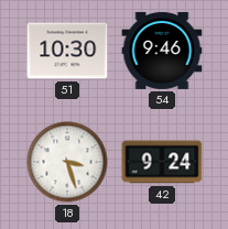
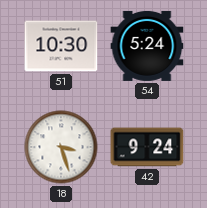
54: 9:46 -> 5:24
